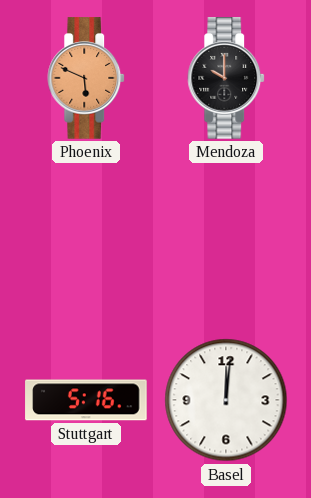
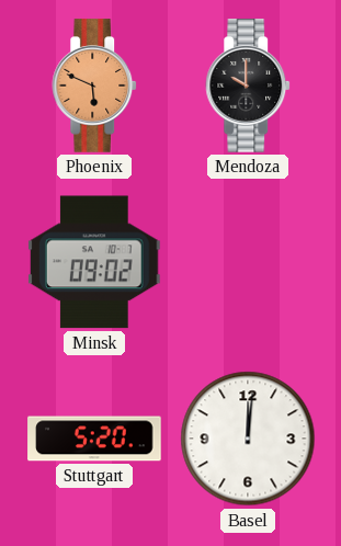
Minsk: none -> 09:02
Stuttgart: 5:16 -> 5:20
